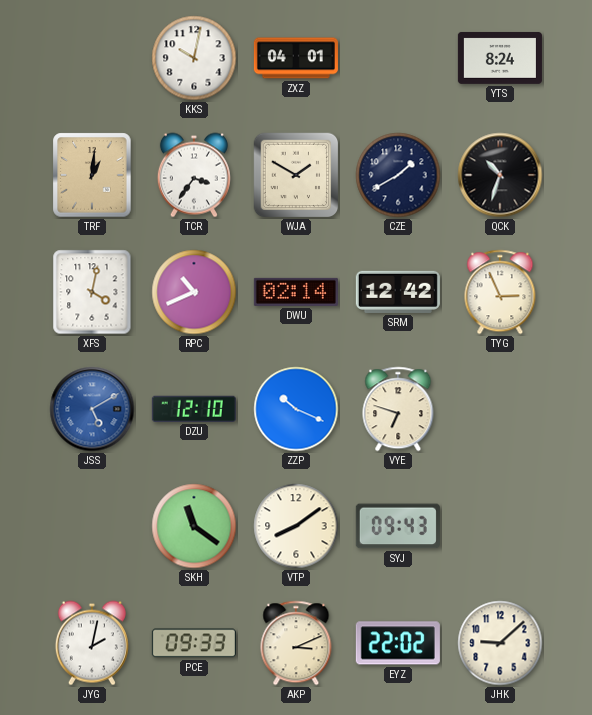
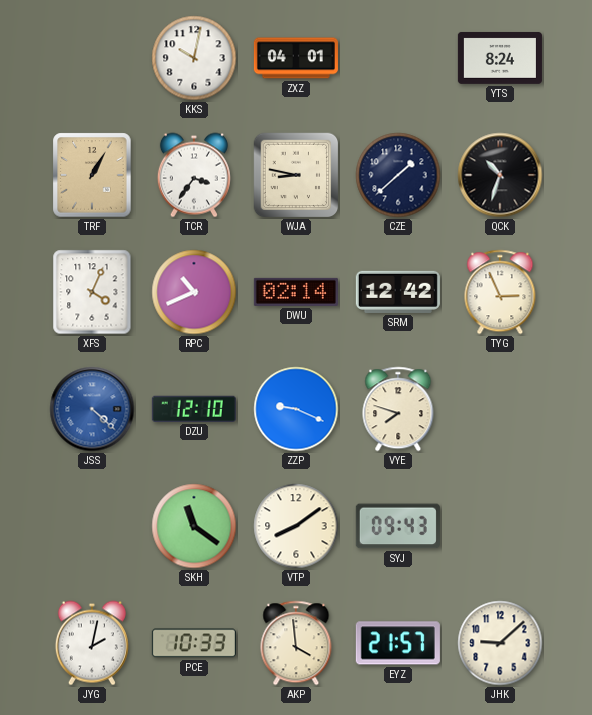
TRF: 1:01 -> 1:05
WJA: 1:50 -> 8:47
CZE: 1:40 -> 1:38
XFS: 4:02 -> 4:04
JSS: 5:10 -> 4:22
ZZP: 10:19 -> 9:19
VYE: 6:48 -> 7:48
PCE: 09:33 -> 10:33
AKP: 3:11 -> 3:59
EYZ: 22:02 -> 21:57
